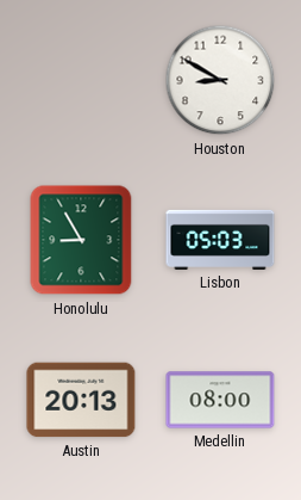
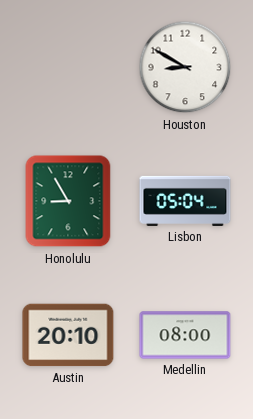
Lisbon: 05:03 -> 05:04
Austin: 20:13 -> 20:10
